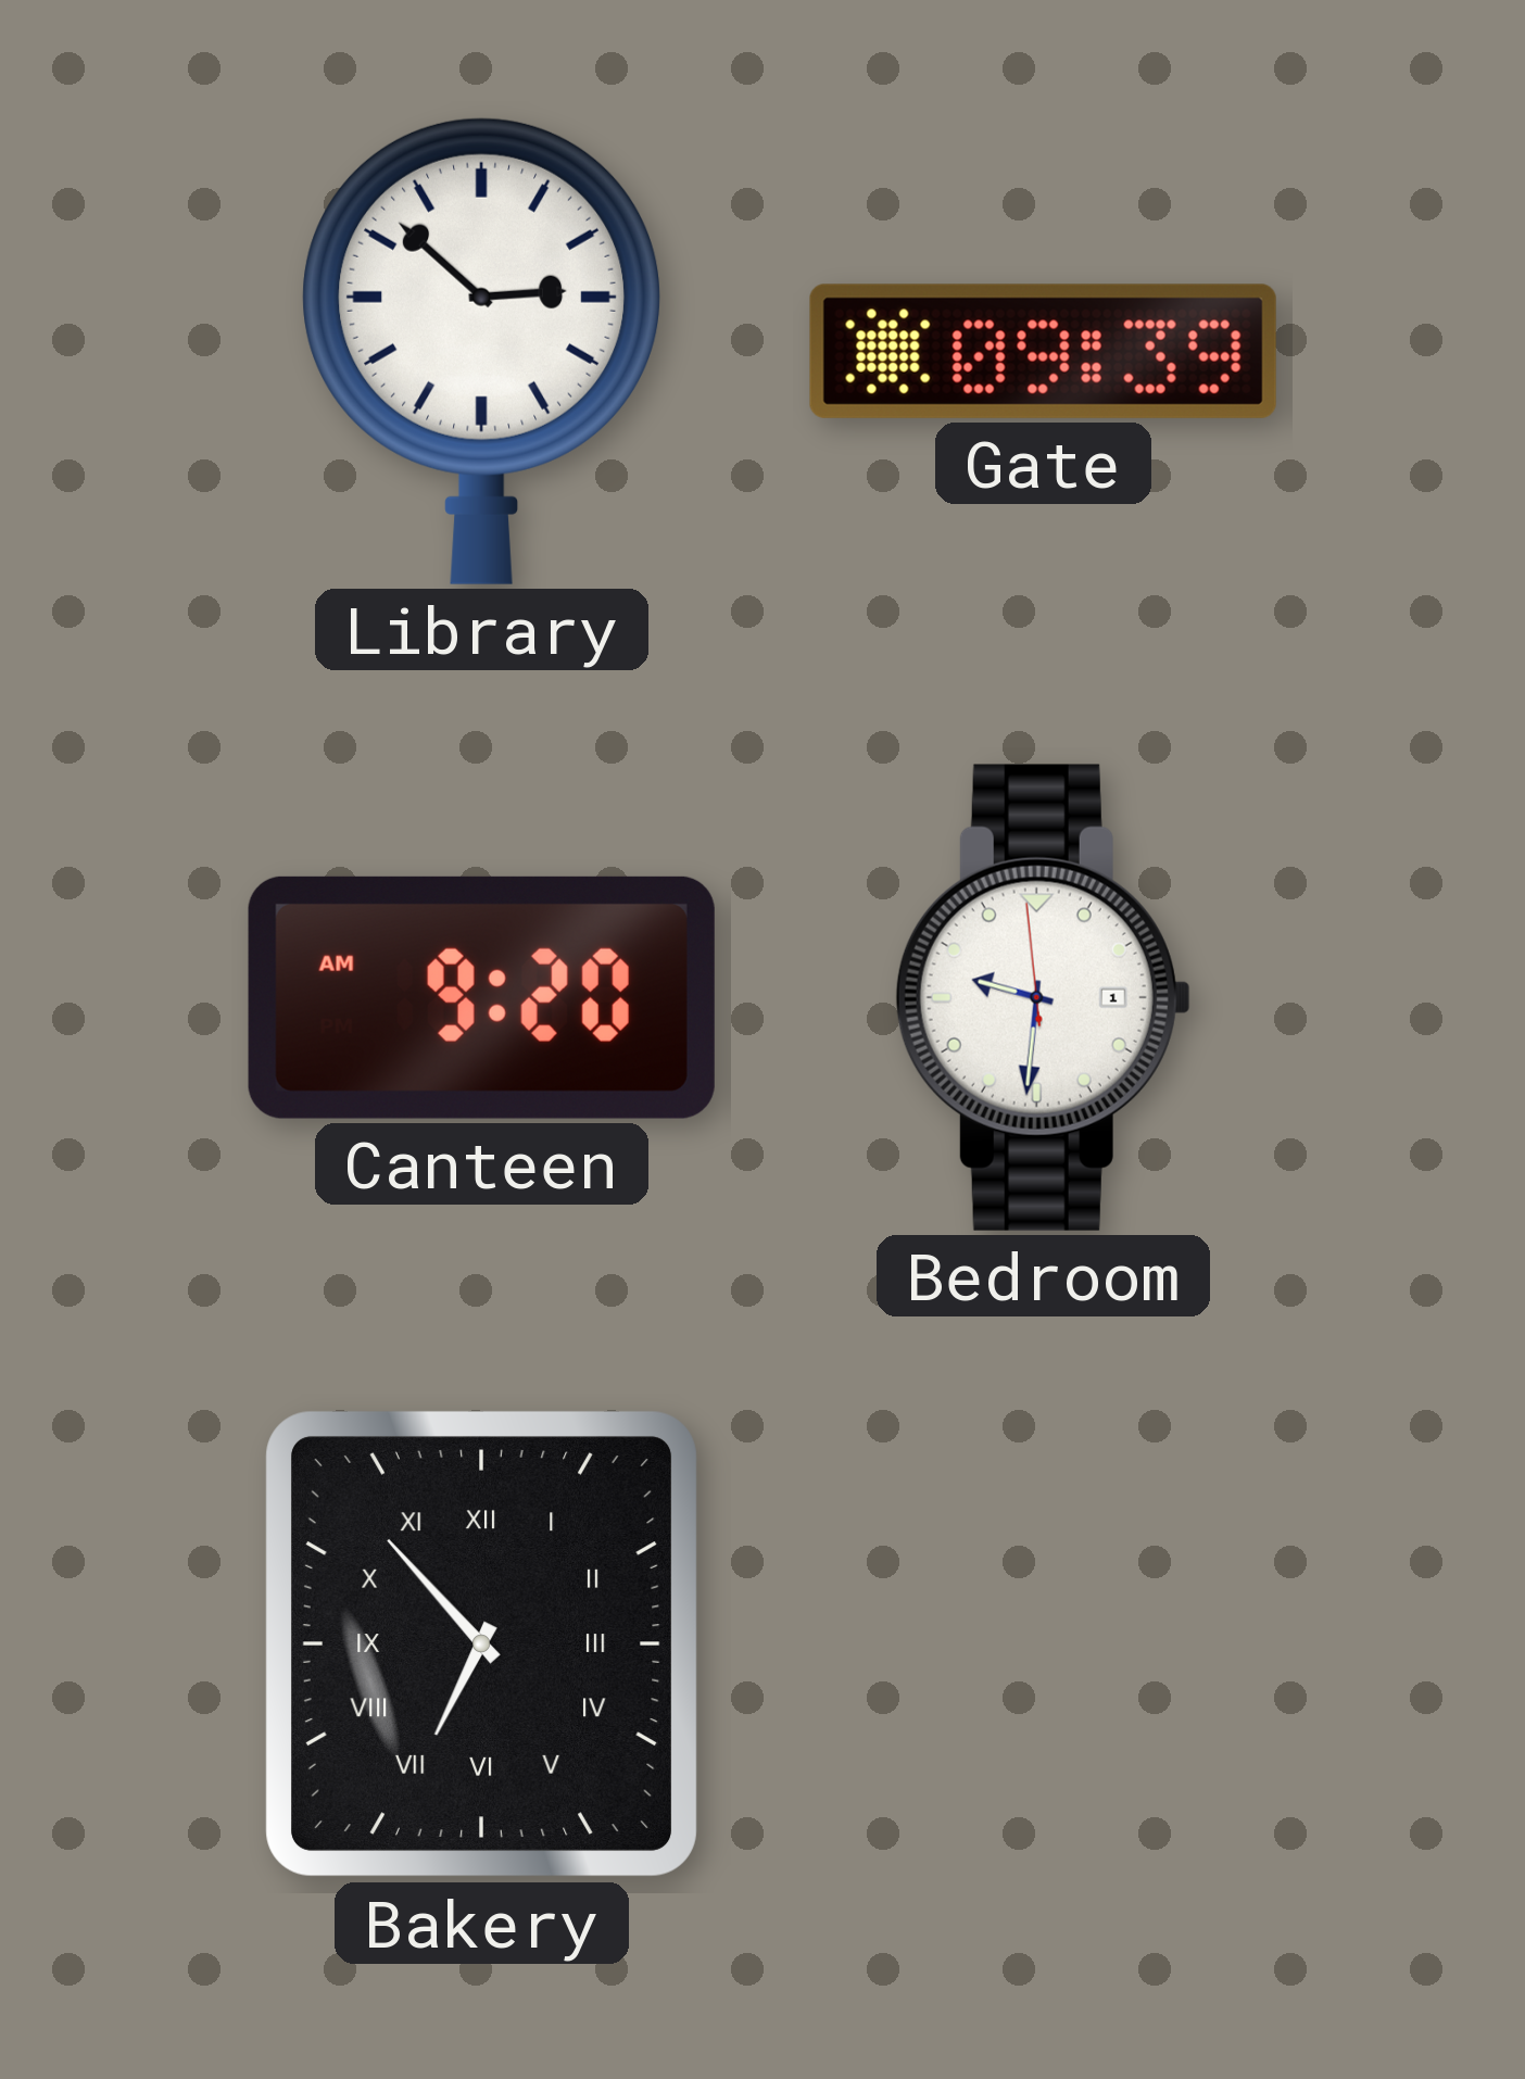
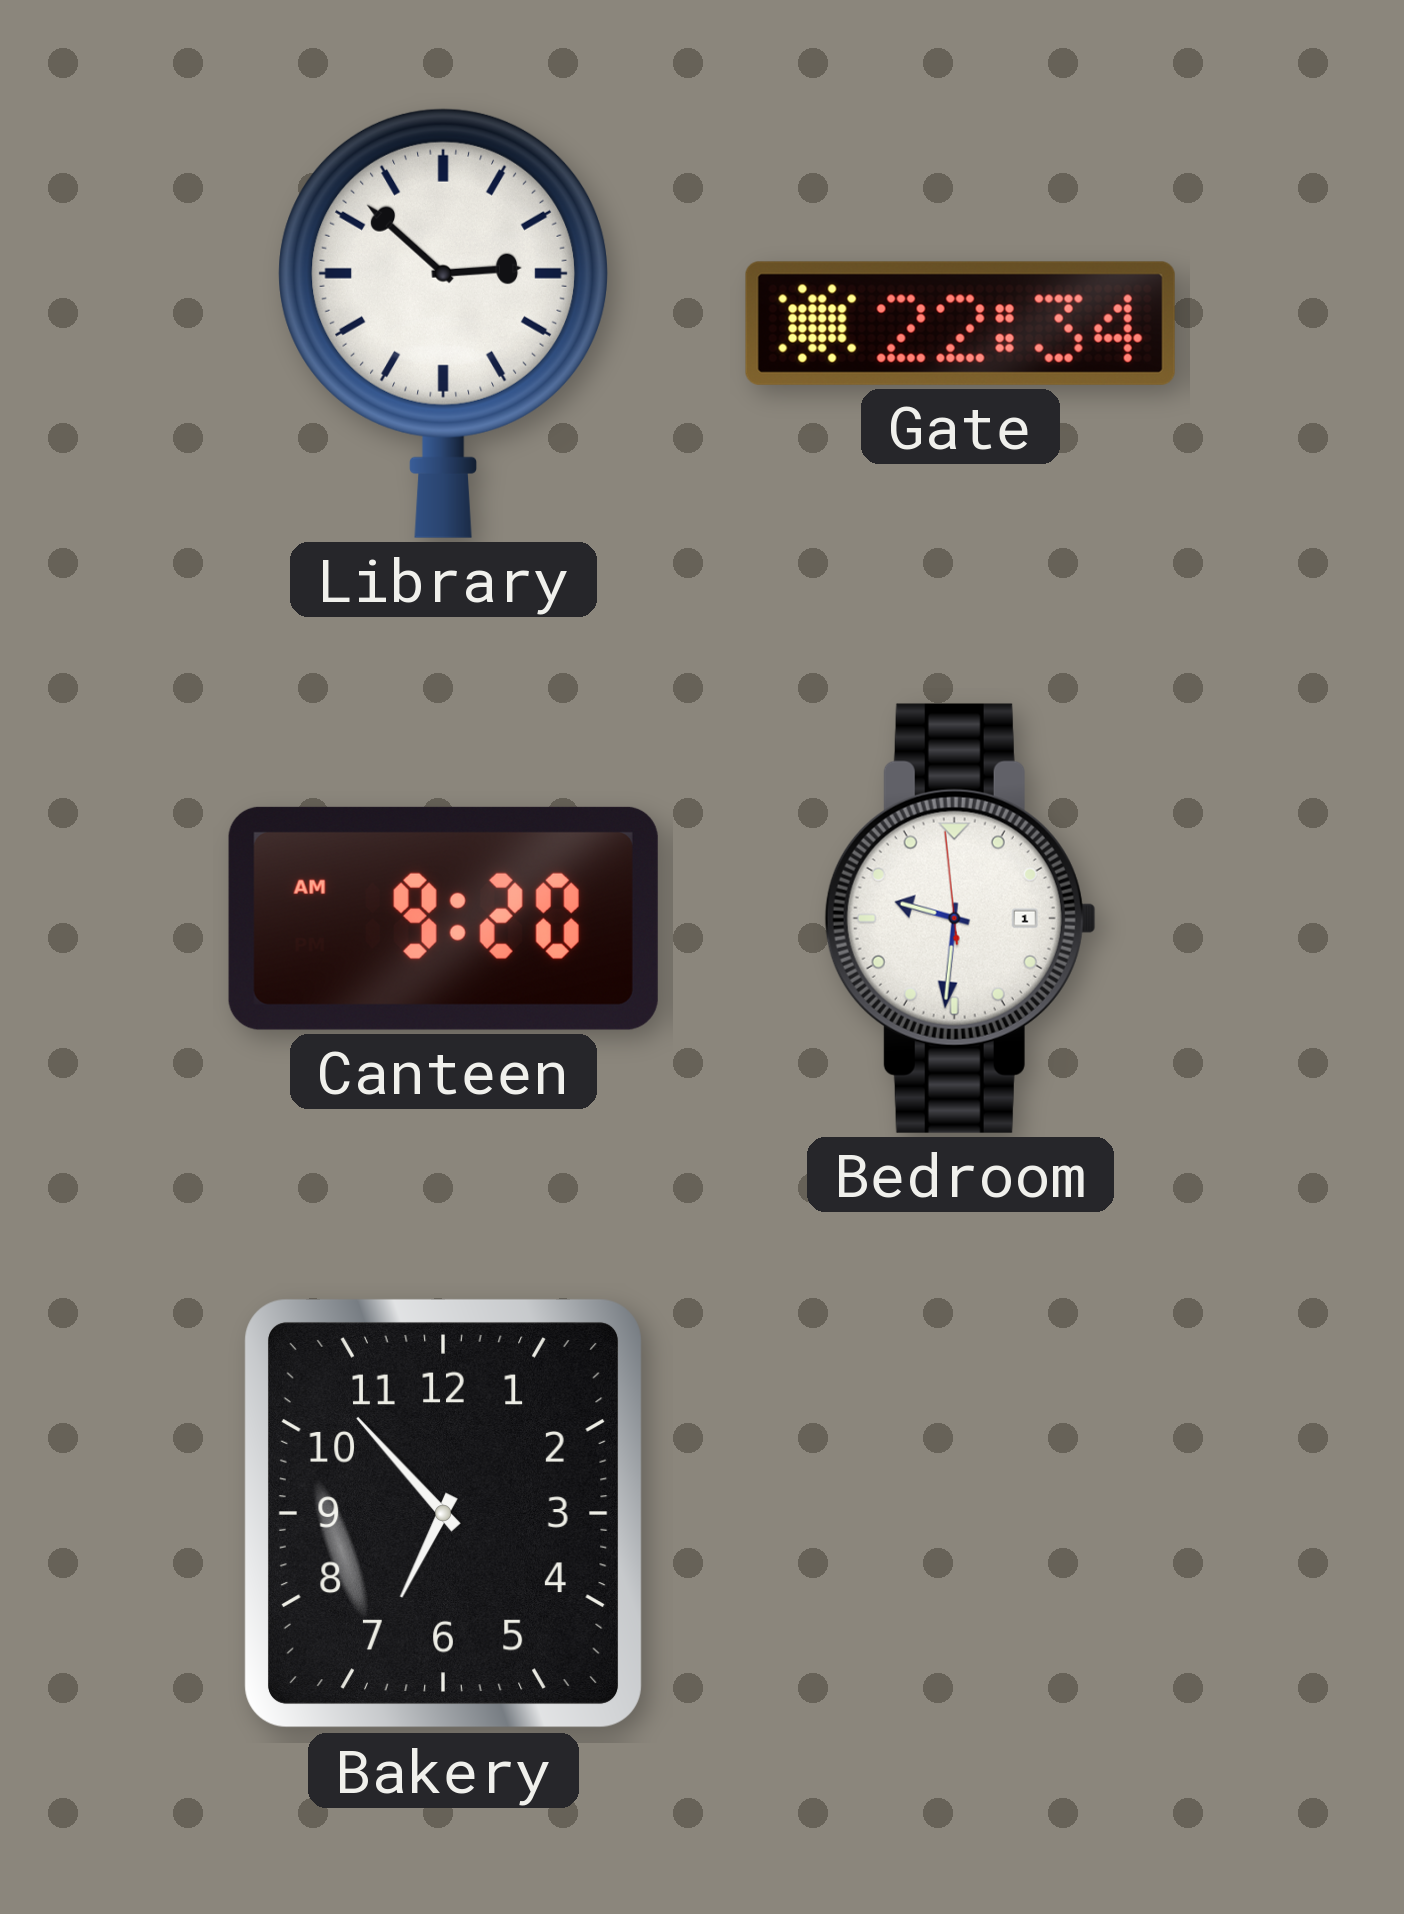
Gate: 09:39 -> 22:34
Bakery numerals: Roman -> Arabic
